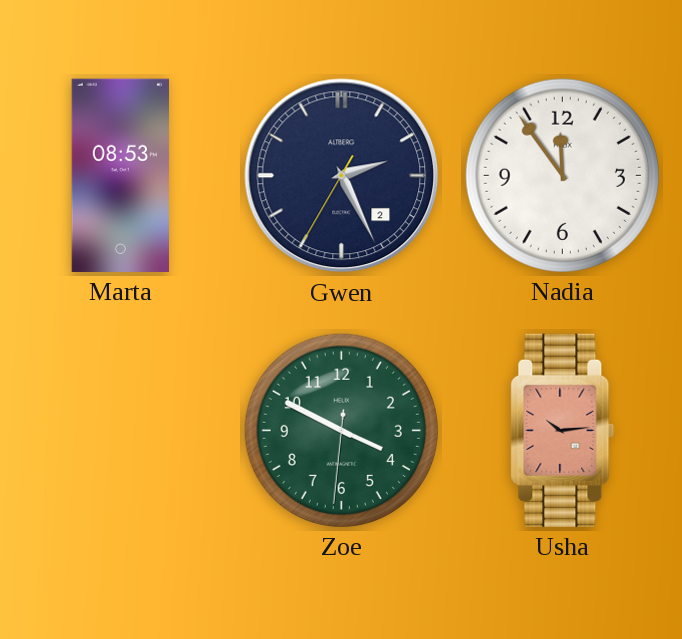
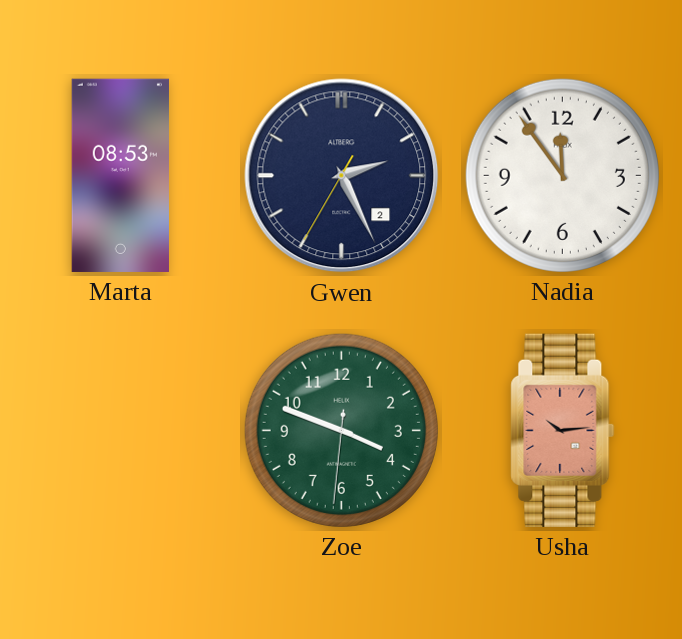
Zoe: 3:49 -> 3:48
